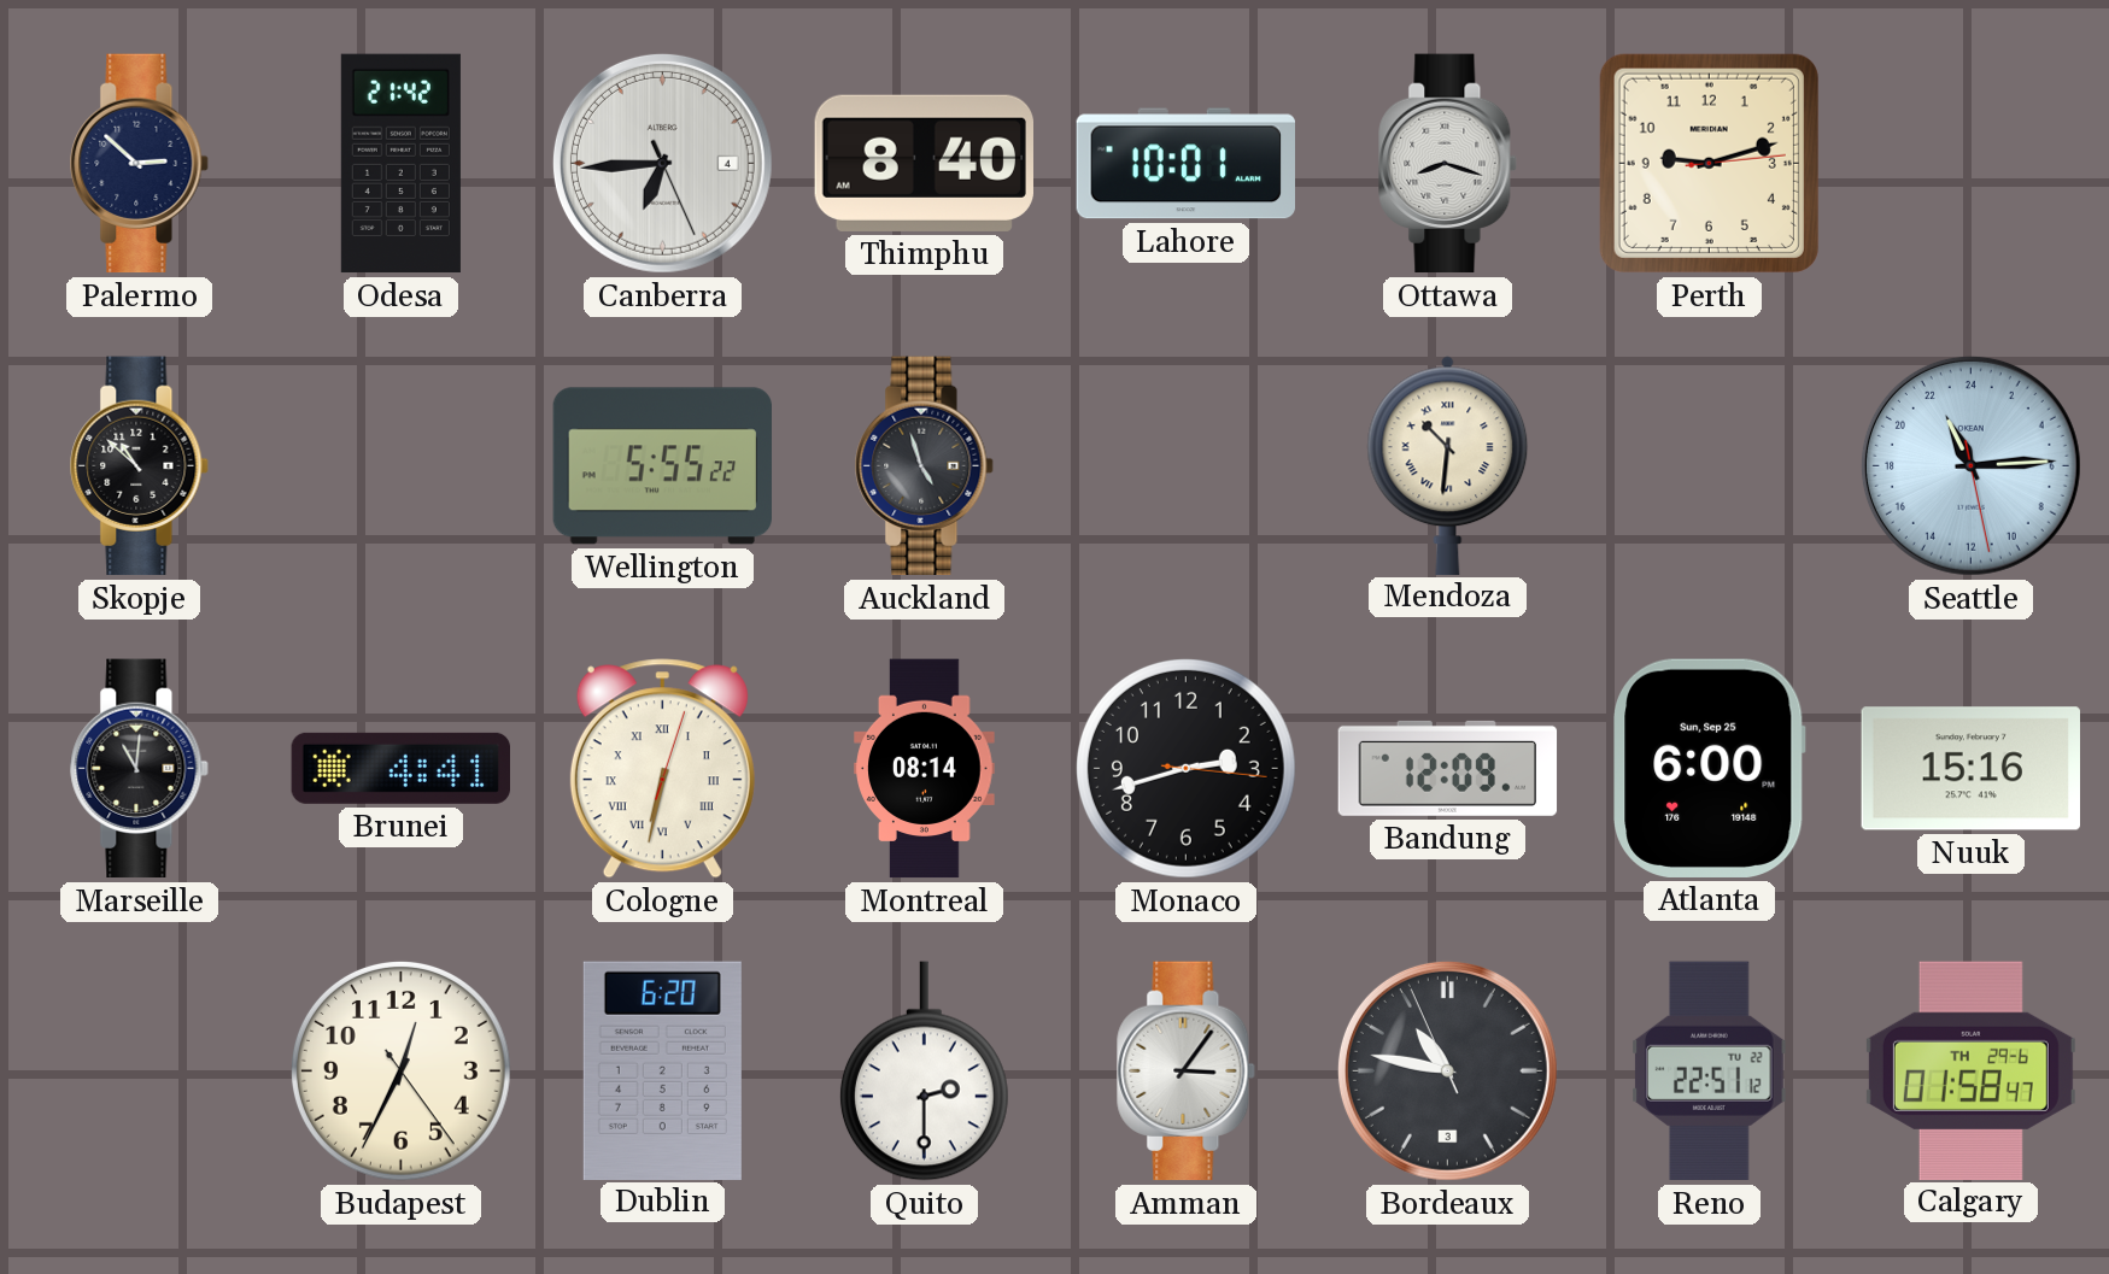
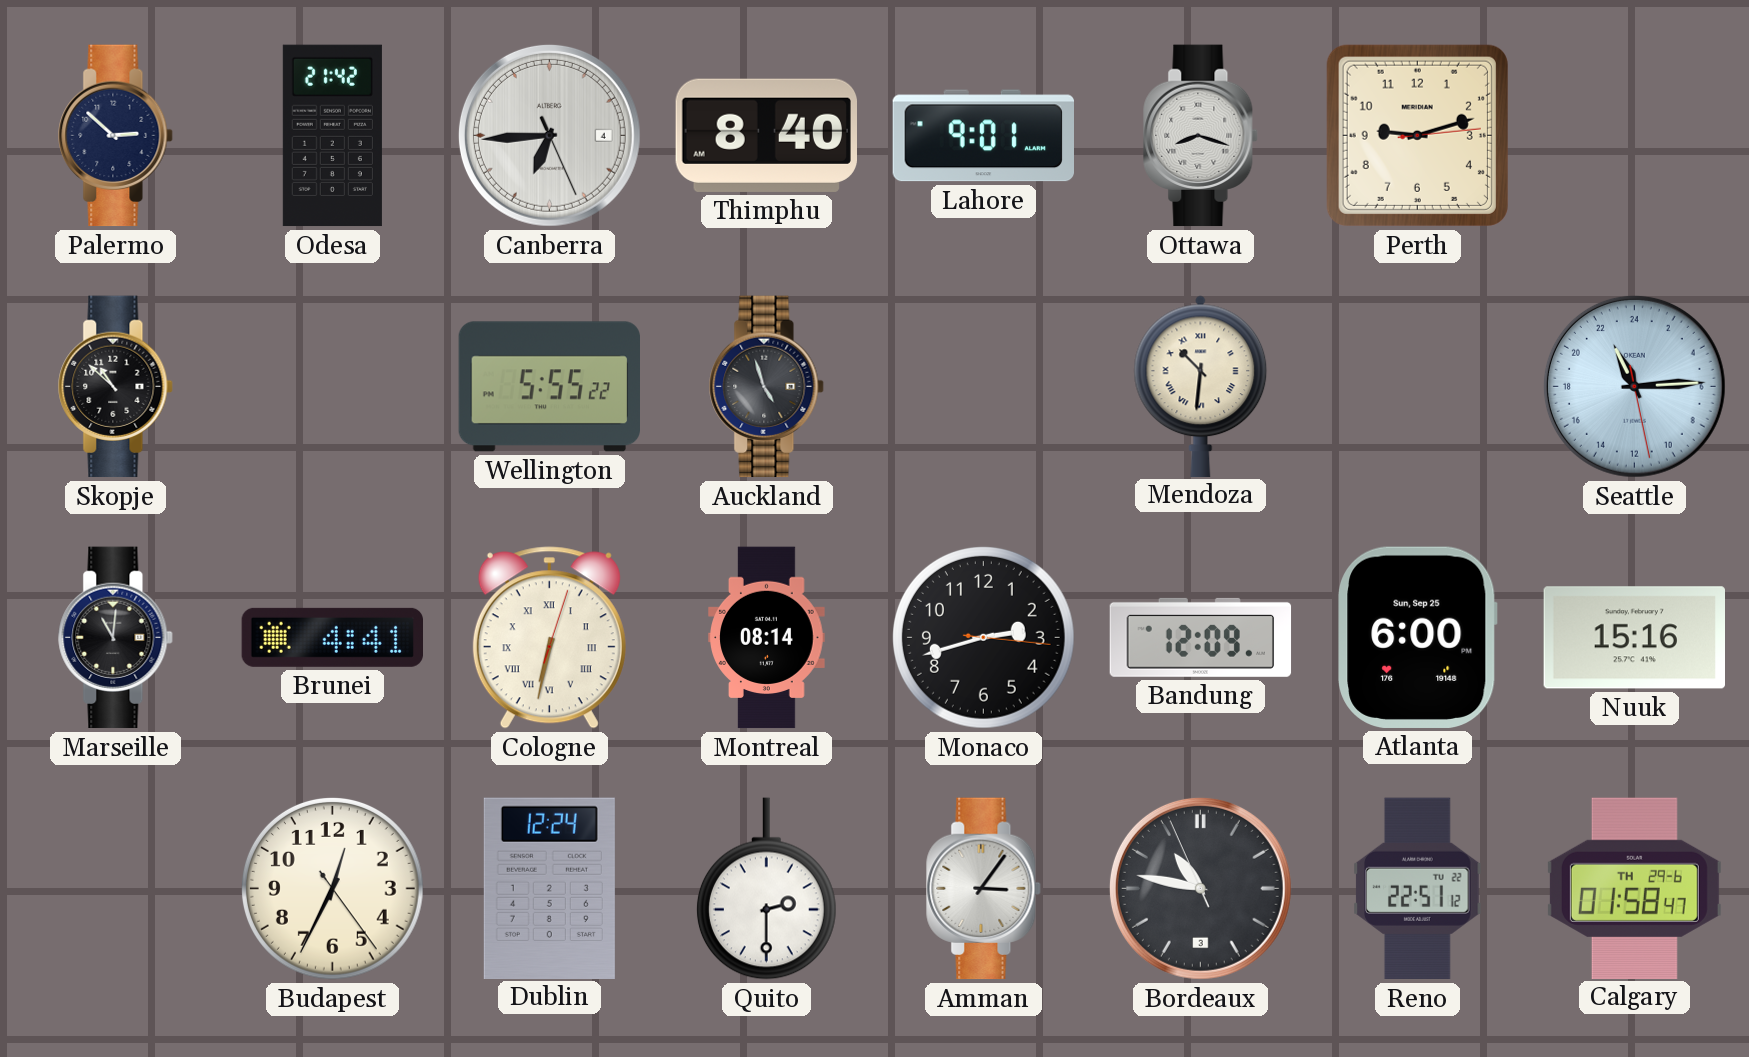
Lahore: 10:01 -> 9:01
Dublin: 6:20 -> 12:24
